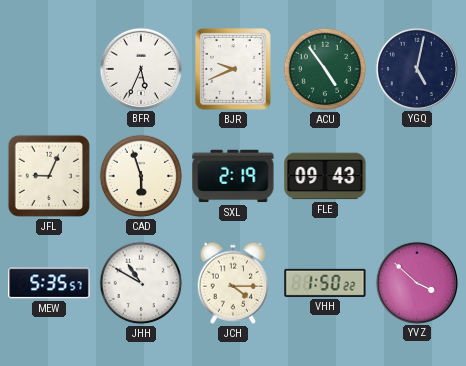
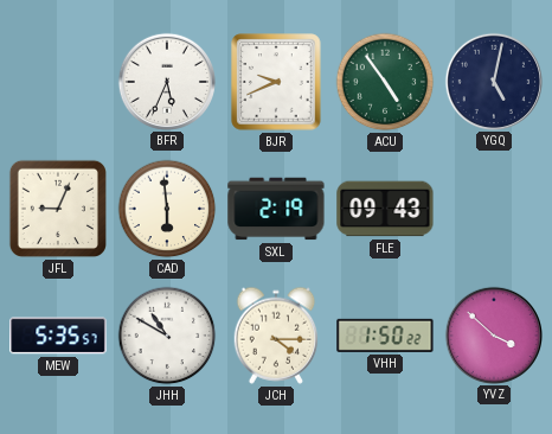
CAD: 5:57 -> 5:59
